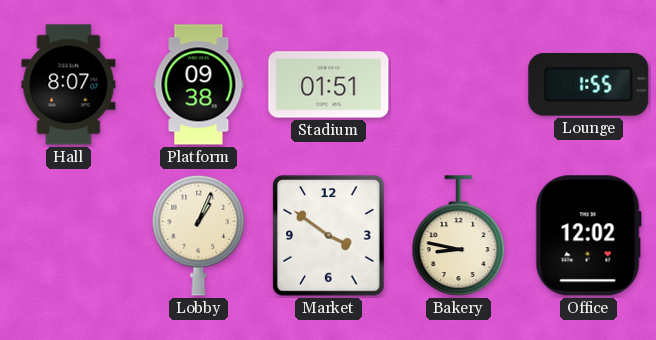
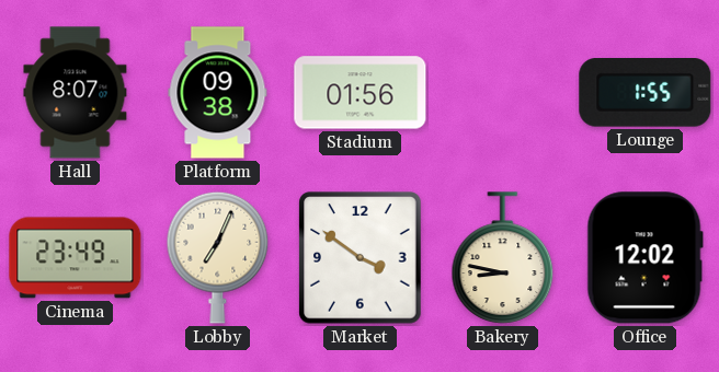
Stadium: 01:51 -> 01:56
Cinema: none -> 23:49
Lobby: 1:04 -> 7:04
